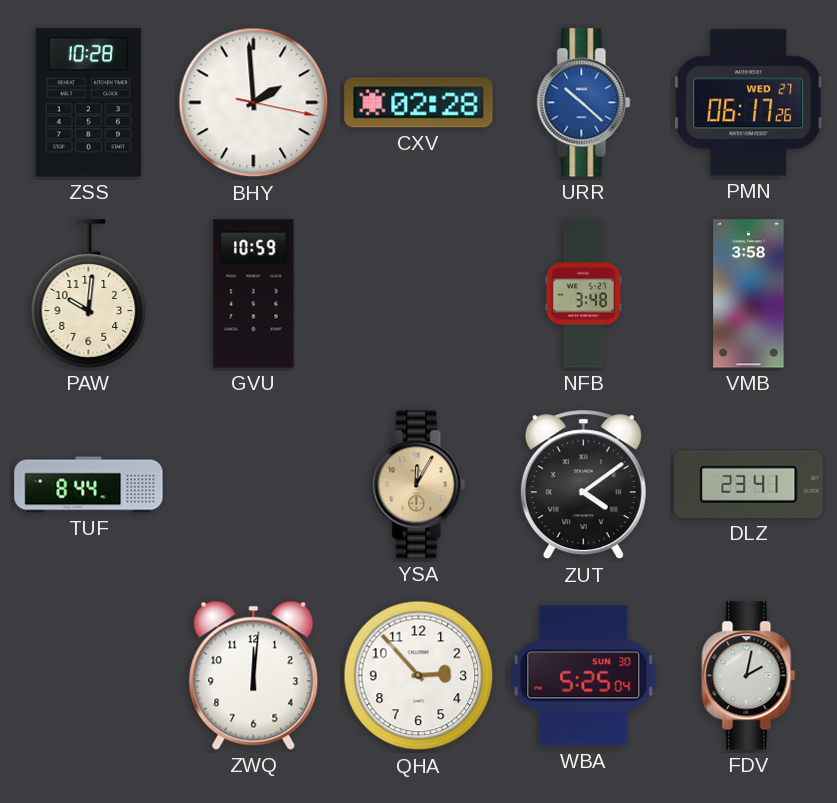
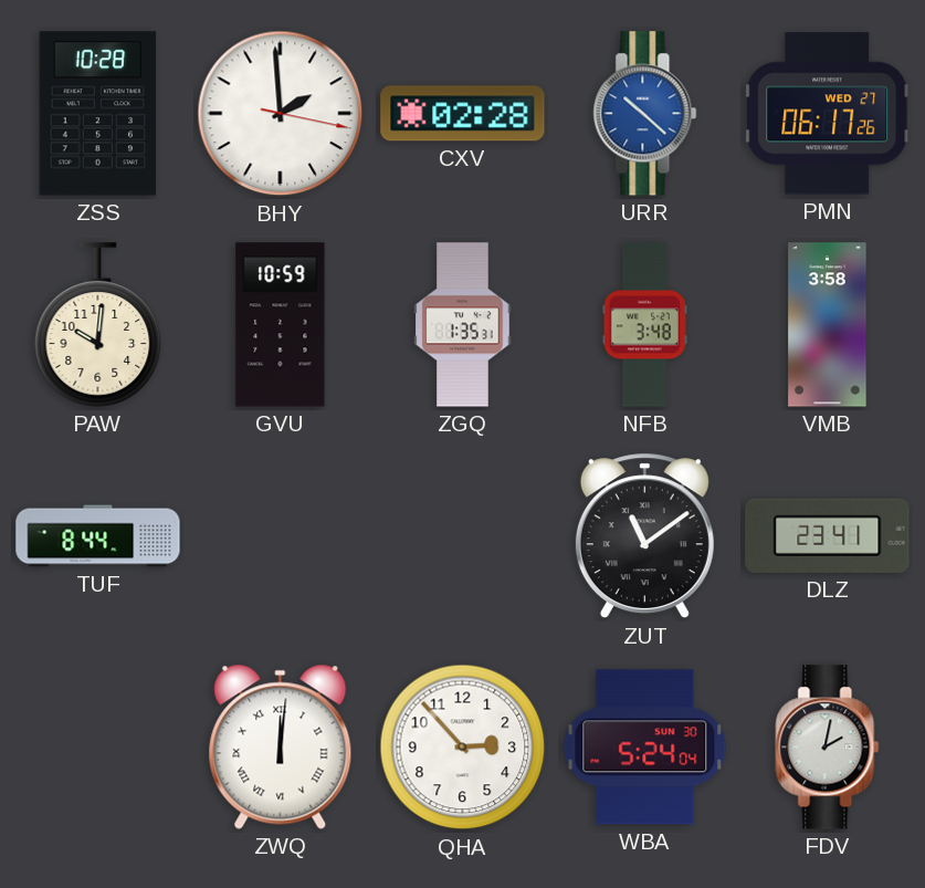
ZGQ: none -> 1:35
YSA: 12:05 -> none
ZUT: 4:09 -> 11:09
ZWQ numerals: Arabic -> Roman
WBA: 5:25 -> 5:24
